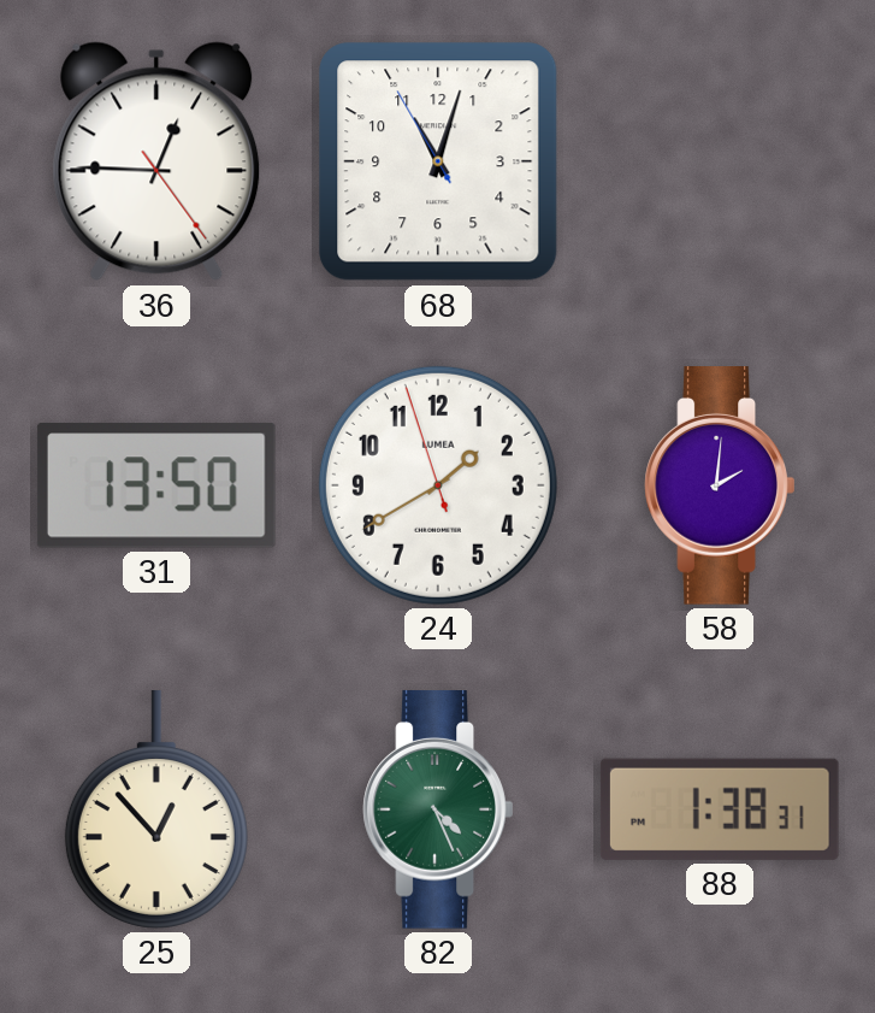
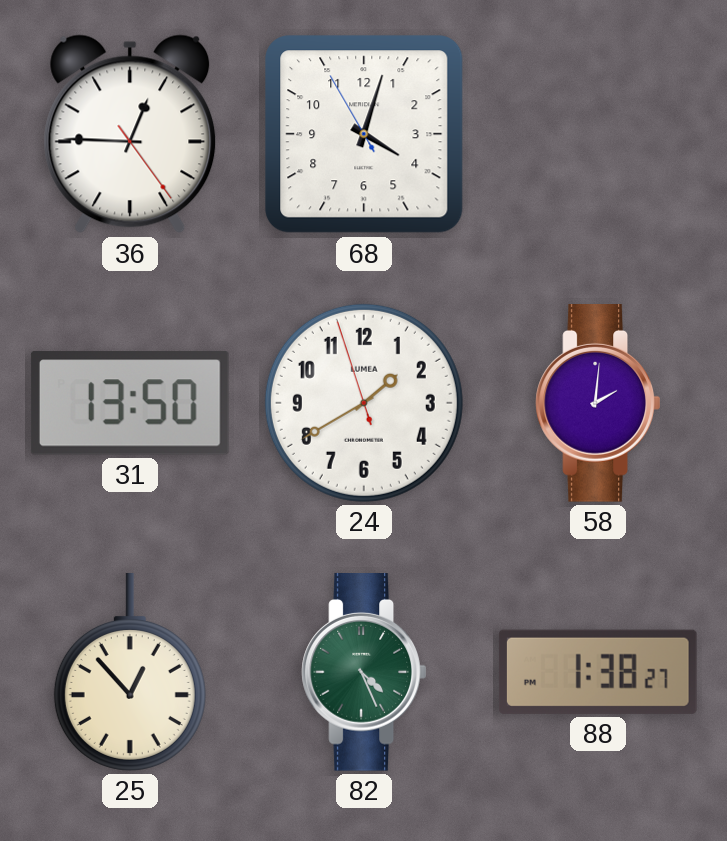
68: 11:02 -> 4:02
88: 1:38:31 -> 1:38:27
